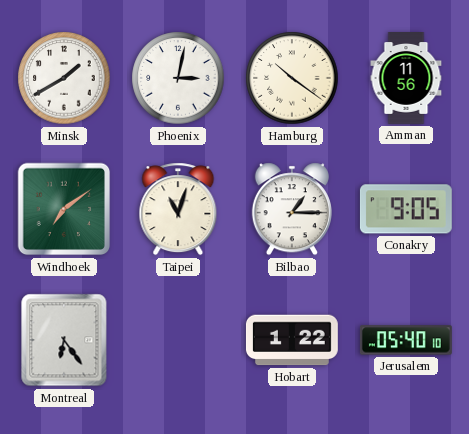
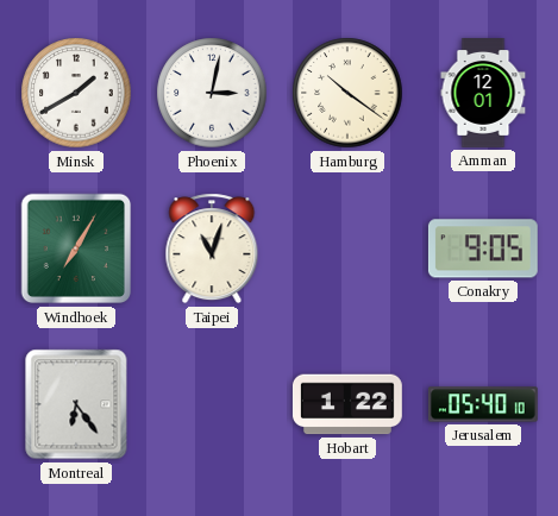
Amman: 11:56 -> 12:01
Windhoek: 7:09 -> 7:05
Bilbao: 1:15 -> none
